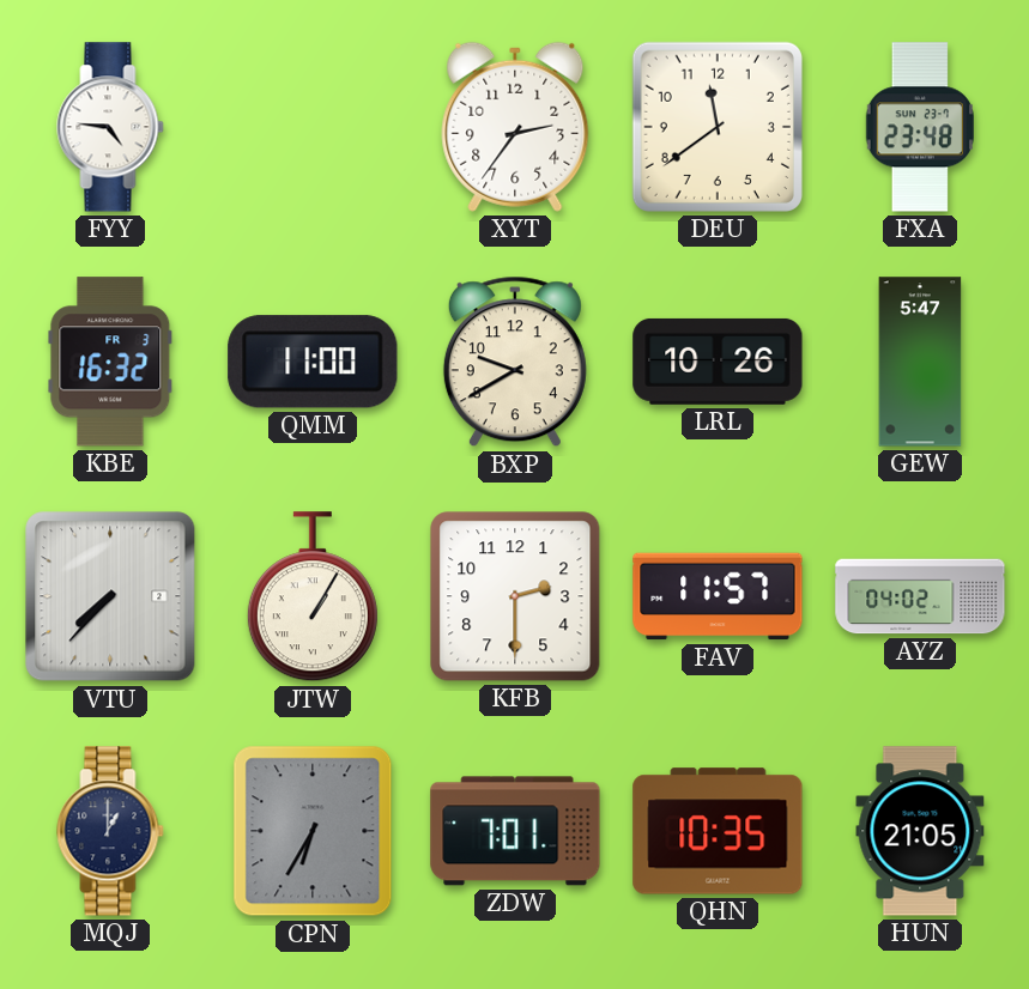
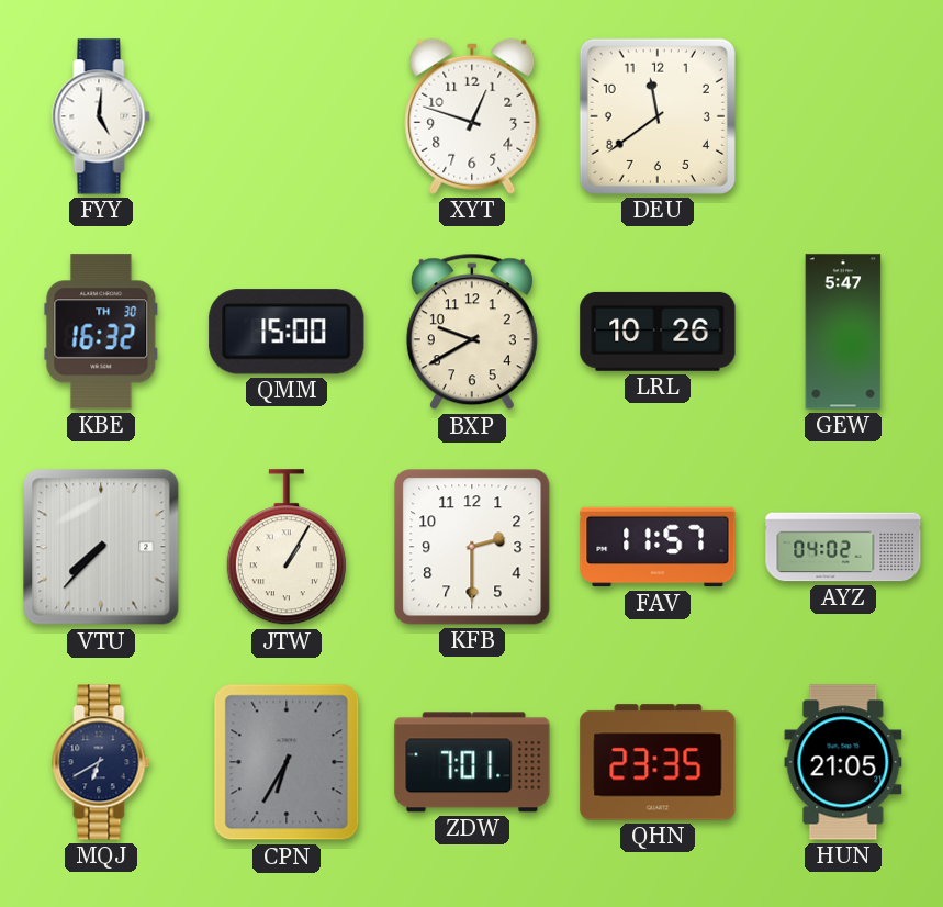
FYY: 4:46 -> 5:01
XYT: 2:36 -> 12:48
FXA: 23:48 -> none
KBE date: FR 3 -> TH 30
QMM: 11:00 -> 15:00
MQJ: 1:00 -> 6:40
QHN: 10:35 -> 23:35
